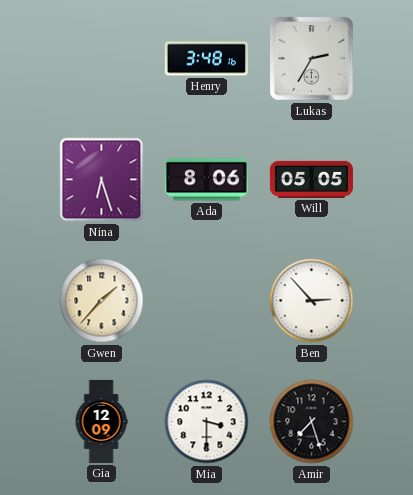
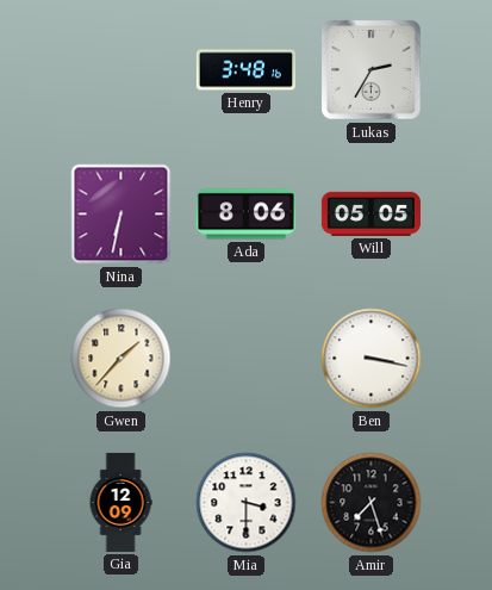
Nina: 6:27 -> 6:32
Ben: 2:53 -> 3:17
